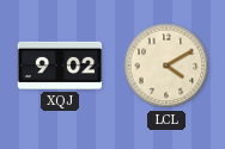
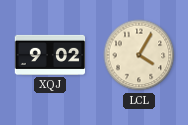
LCL: 4:10 -> 4:05
